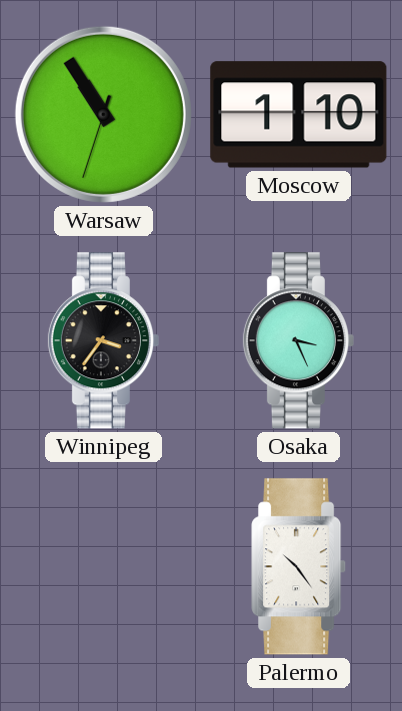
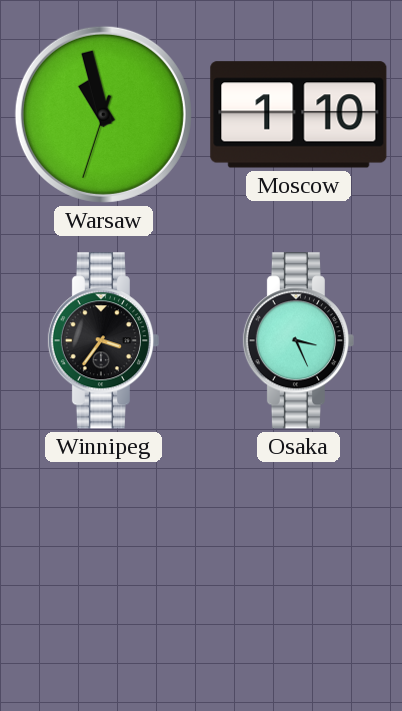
Warsaw: 10:54 -> 10:57
Palermo: 10:24 -> none
